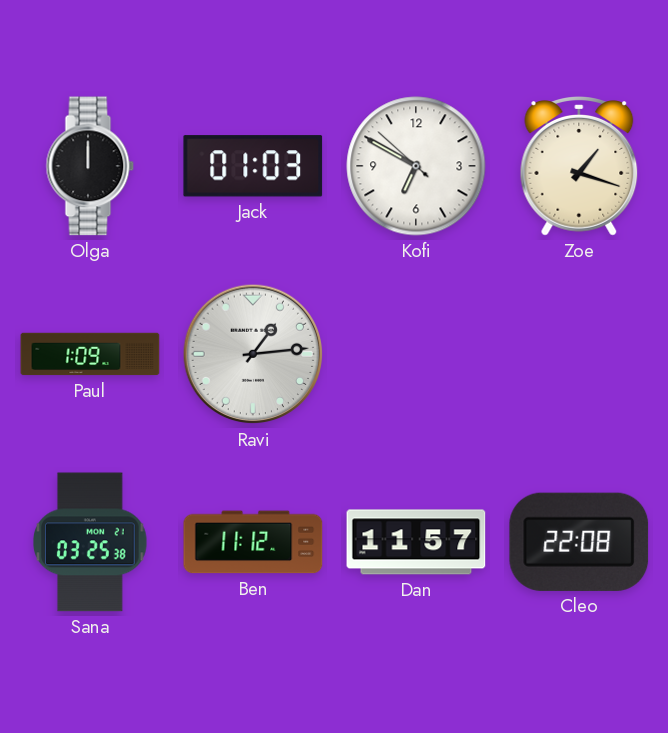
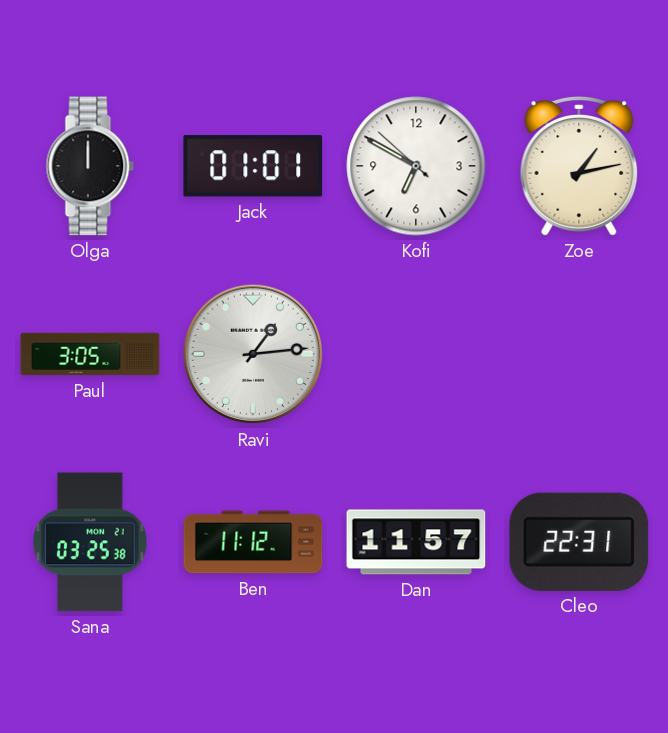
Jack: 01:03 -> 01:01
Zoe: 1:18 -> 1:13
Paul: 1:09 -> 3:05
Cleo: 22:08 -> 22:31
